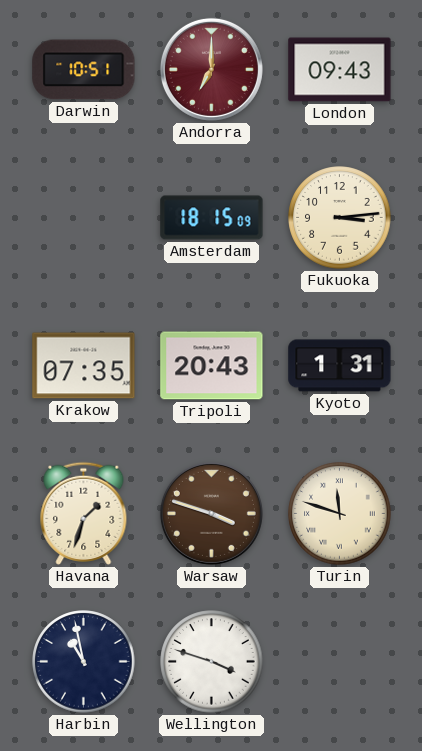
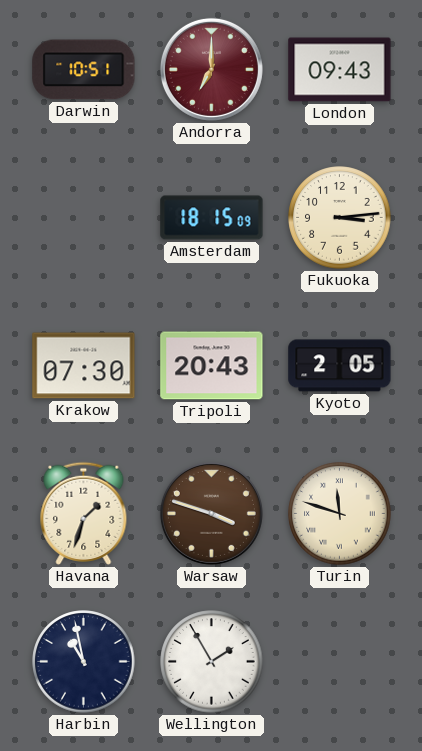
Krakow: 07:35 -> 07:30
Kyoto: 1:31 -> 2:05
Wellington: 3:48 -> 1:55
